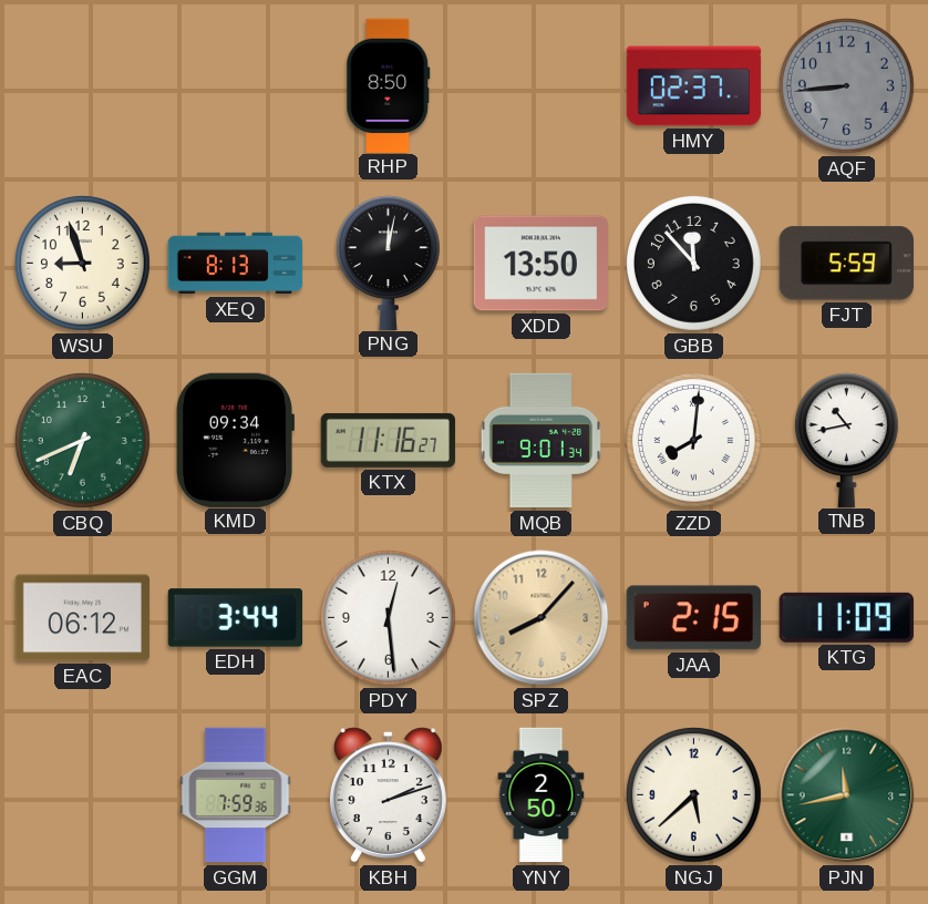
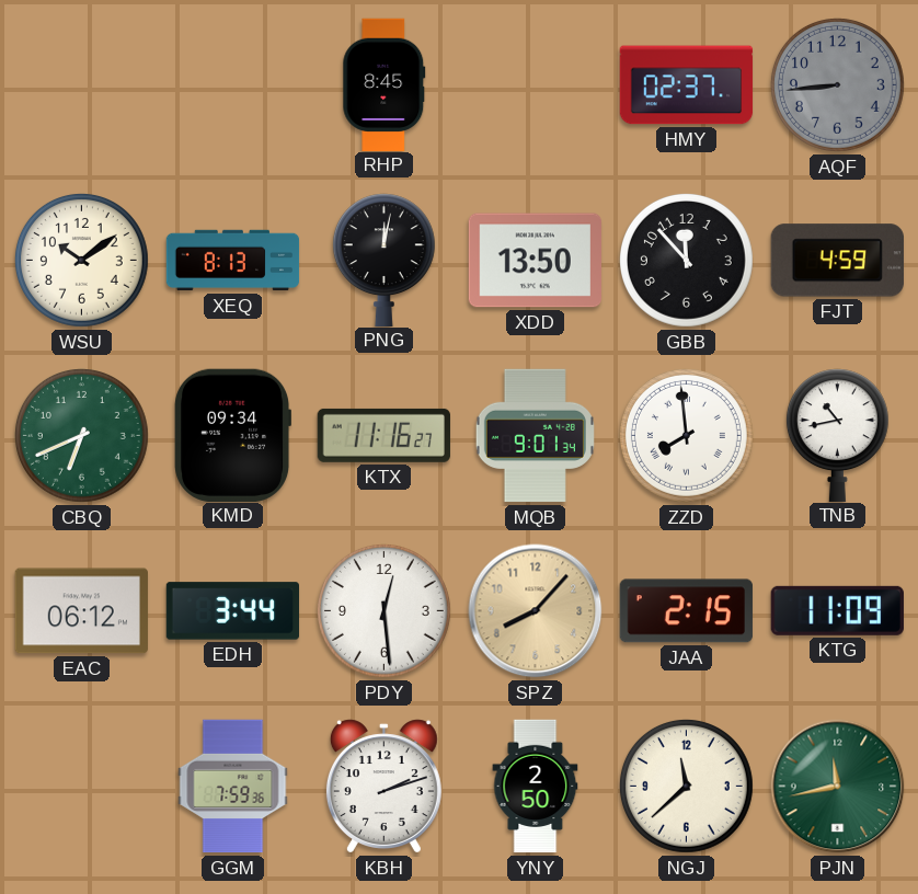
RHP: 8:50 -> 8:45
WSU: 8:57 -> 10:09
FJT: 5:59 -> 4:59
ZZD: 8:01 -> 7:59
NGJ: 5:38 -> 11:38
